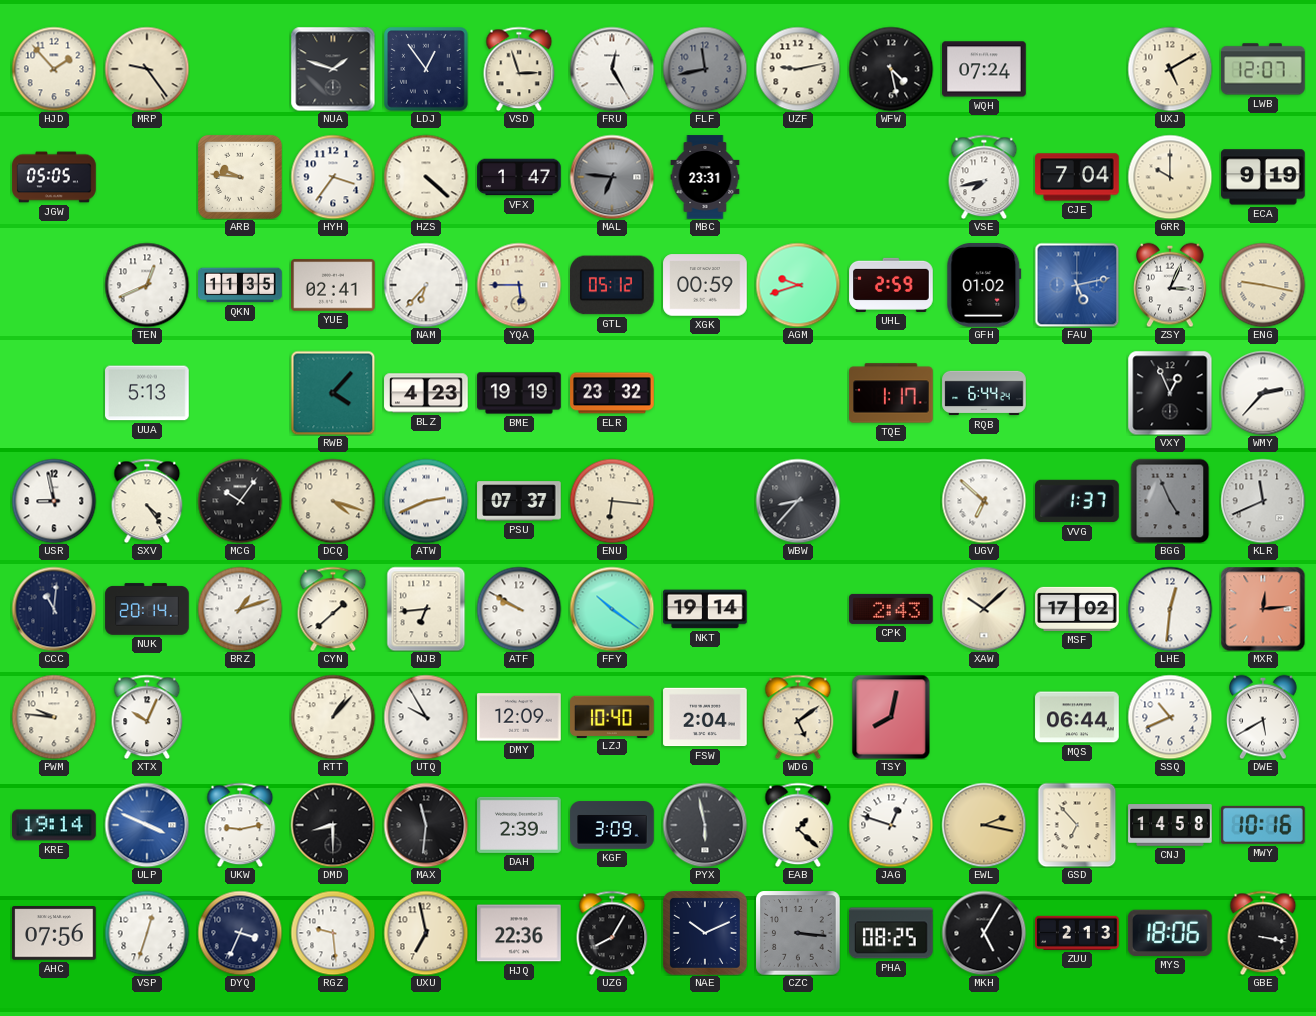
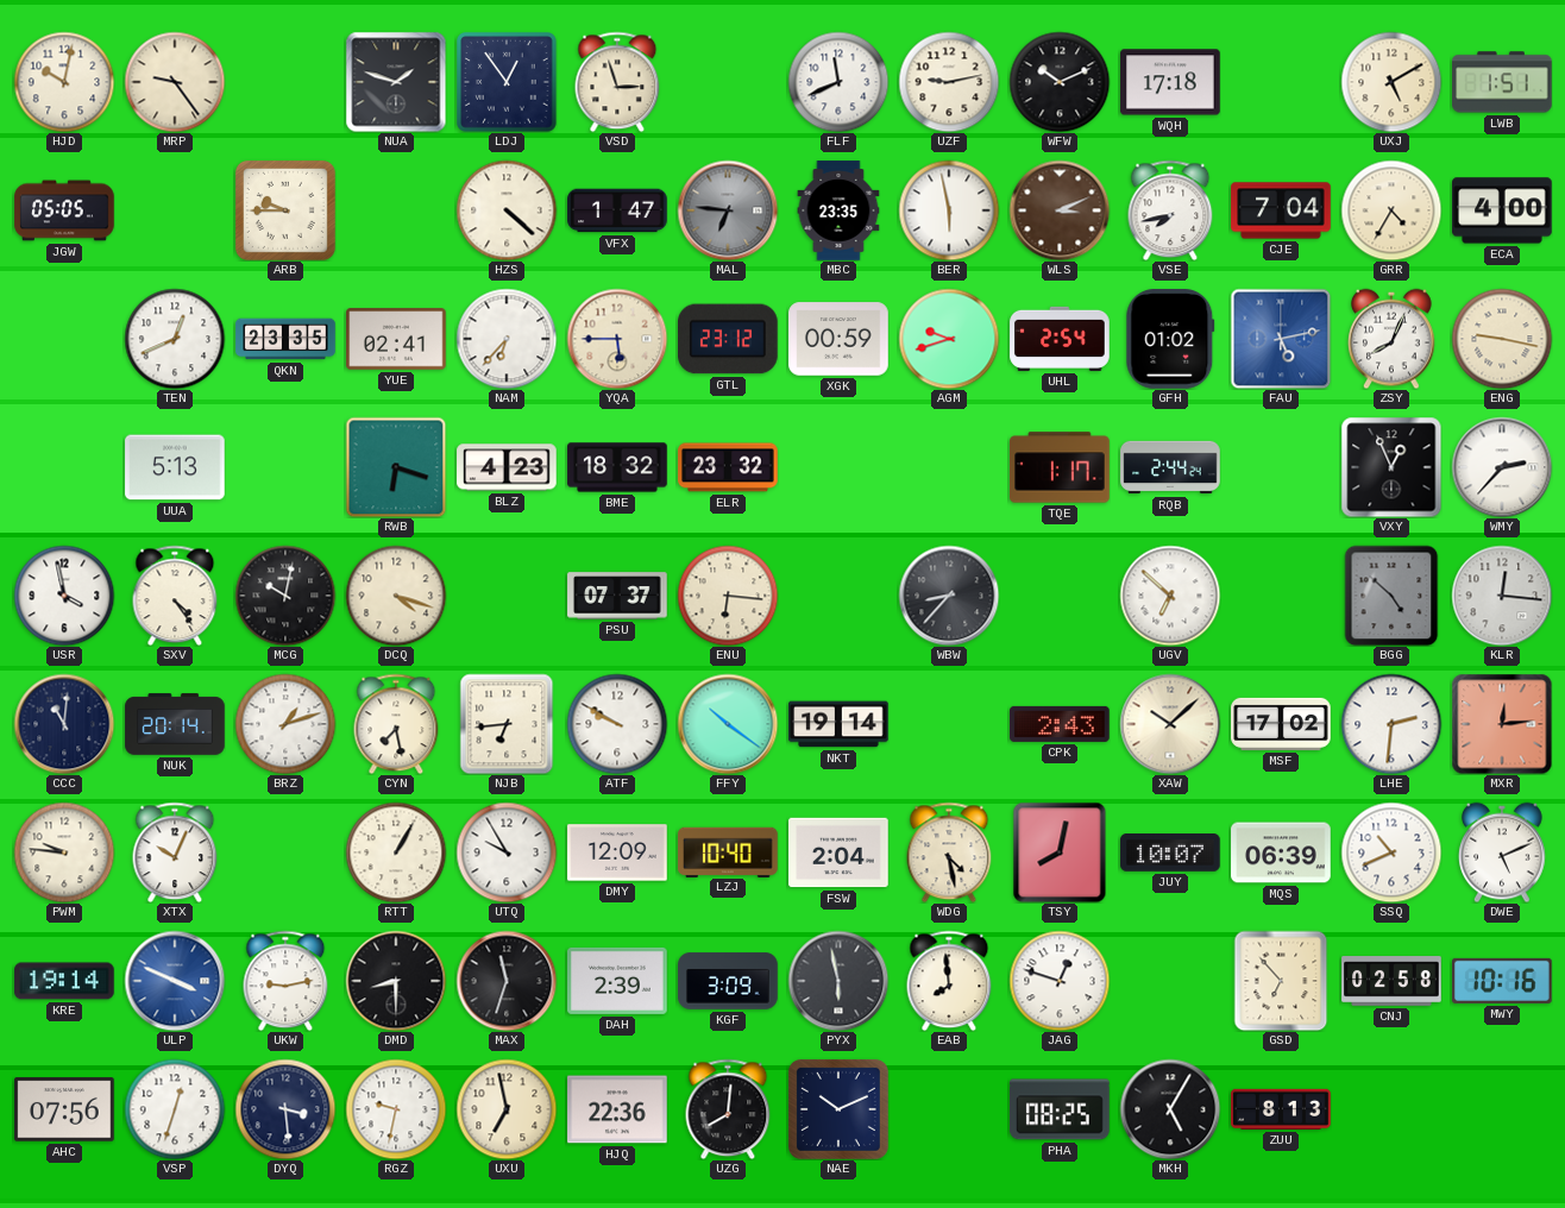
HJD: 1:53 -> 10:02
FRU: 12:25 -> none
FLF: 11:43 -> 11:41
FLF dial: grey -> white
WFW: 4:28 -> 10:11
WQH: 07:24 -> 17:18
LWB: 12:07 -> 1:51
ARB: 9:46 -> 9:45
HYH: 3:36 -> none
MBC: 23:31 -> 23:35
BER: none -> 5:58
WLS: none -> 3:11
GRR: 10:00 -> 4:35
ECA: 9:19 -> 4:00
QKN: 11:35 -> 23:35
GTL: 05:12 -> 23:12
UHL: 2:59 -> 2:54
ZSY: 3:04 -> 8:04
RWB: 4:07 -> 6:18
BME: 19:19 -> 18:32
RQB: 6:44 -> 2:44
USR: 8:58 -> 3:58
MCG: 10:06 -> 10:02
ATW: 2:41 -> none
VVG: 1:37 -> none
BGG: 4:56 -> 4:52
KLR: 11:41 -> 12:16
CYN: 1:38 -> 7:28
LHE: 12:31 -> 2:31
RTT: 1:07 -> 1:05
WDG: 5:09 -> 4:28
JUY: none -> 10:07
MQS: 06:44 -> 06:39
DWE: 5:40 -> 5:11
MAX: 11:31 -> 11:33
EAB: 1:22 -> 7:59
EWL: 2:17 -> none
CNJ: 14:58 -> 02:58
DYQ: 3:34 -> 3:29
RGZ: 9:29 -> 9:32
UZG: 8:05 -> 8:01
CZC: 3:16 -> none
ZUU: 2:13 -> 8:13
MYS: 18:06 -> none
GBE: 3:17 -> none
